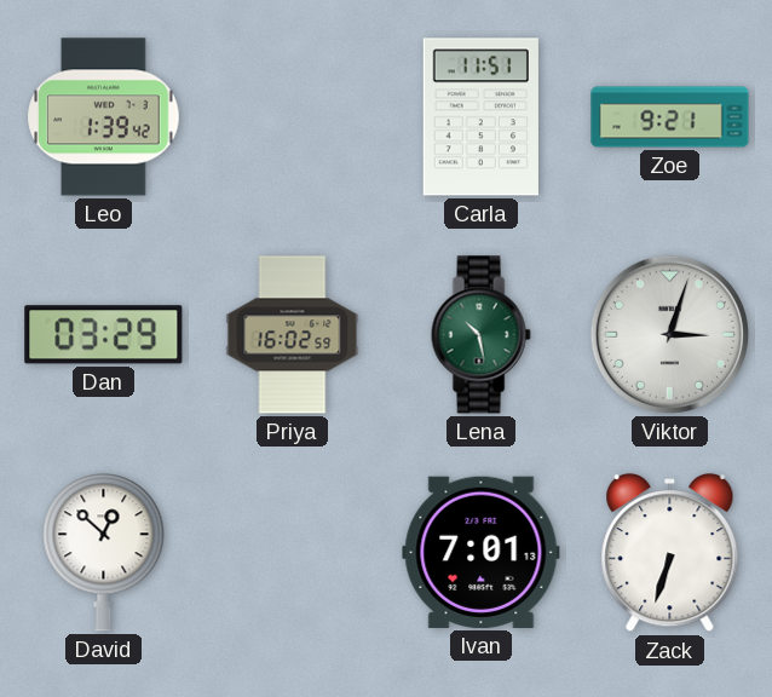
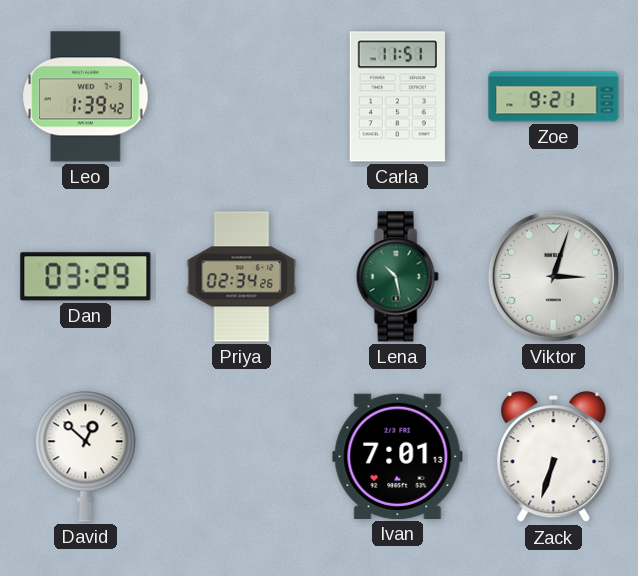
Priya: 16:02 -> 02:34
